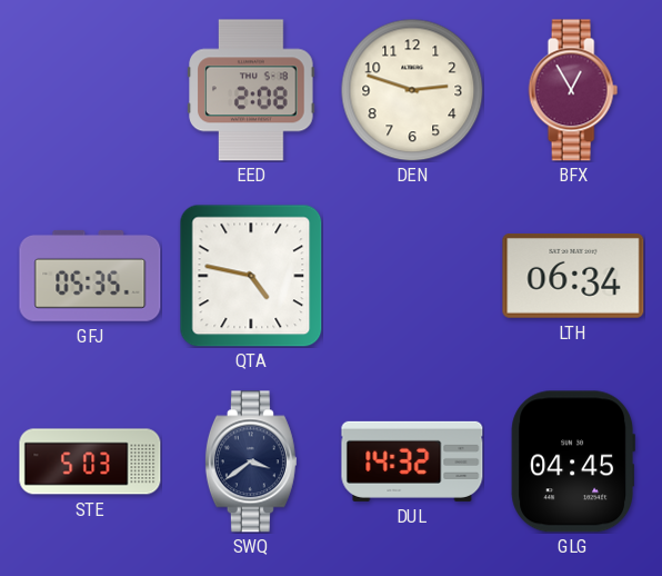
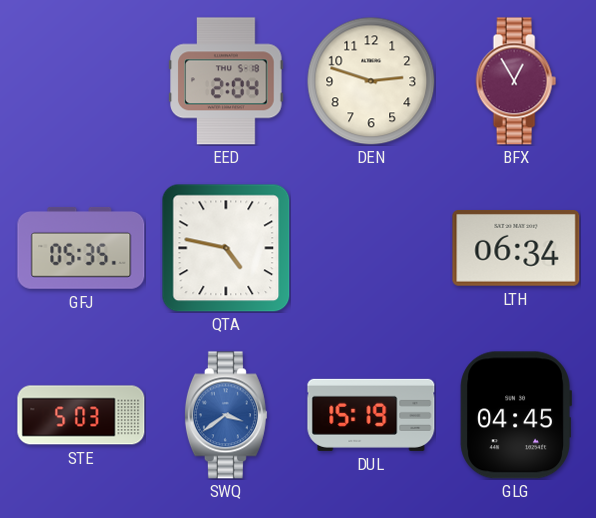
EED: 2:08 -> 2:04
SWQ dial: navy -> blue
DUL: 14:32 -> 15:19
